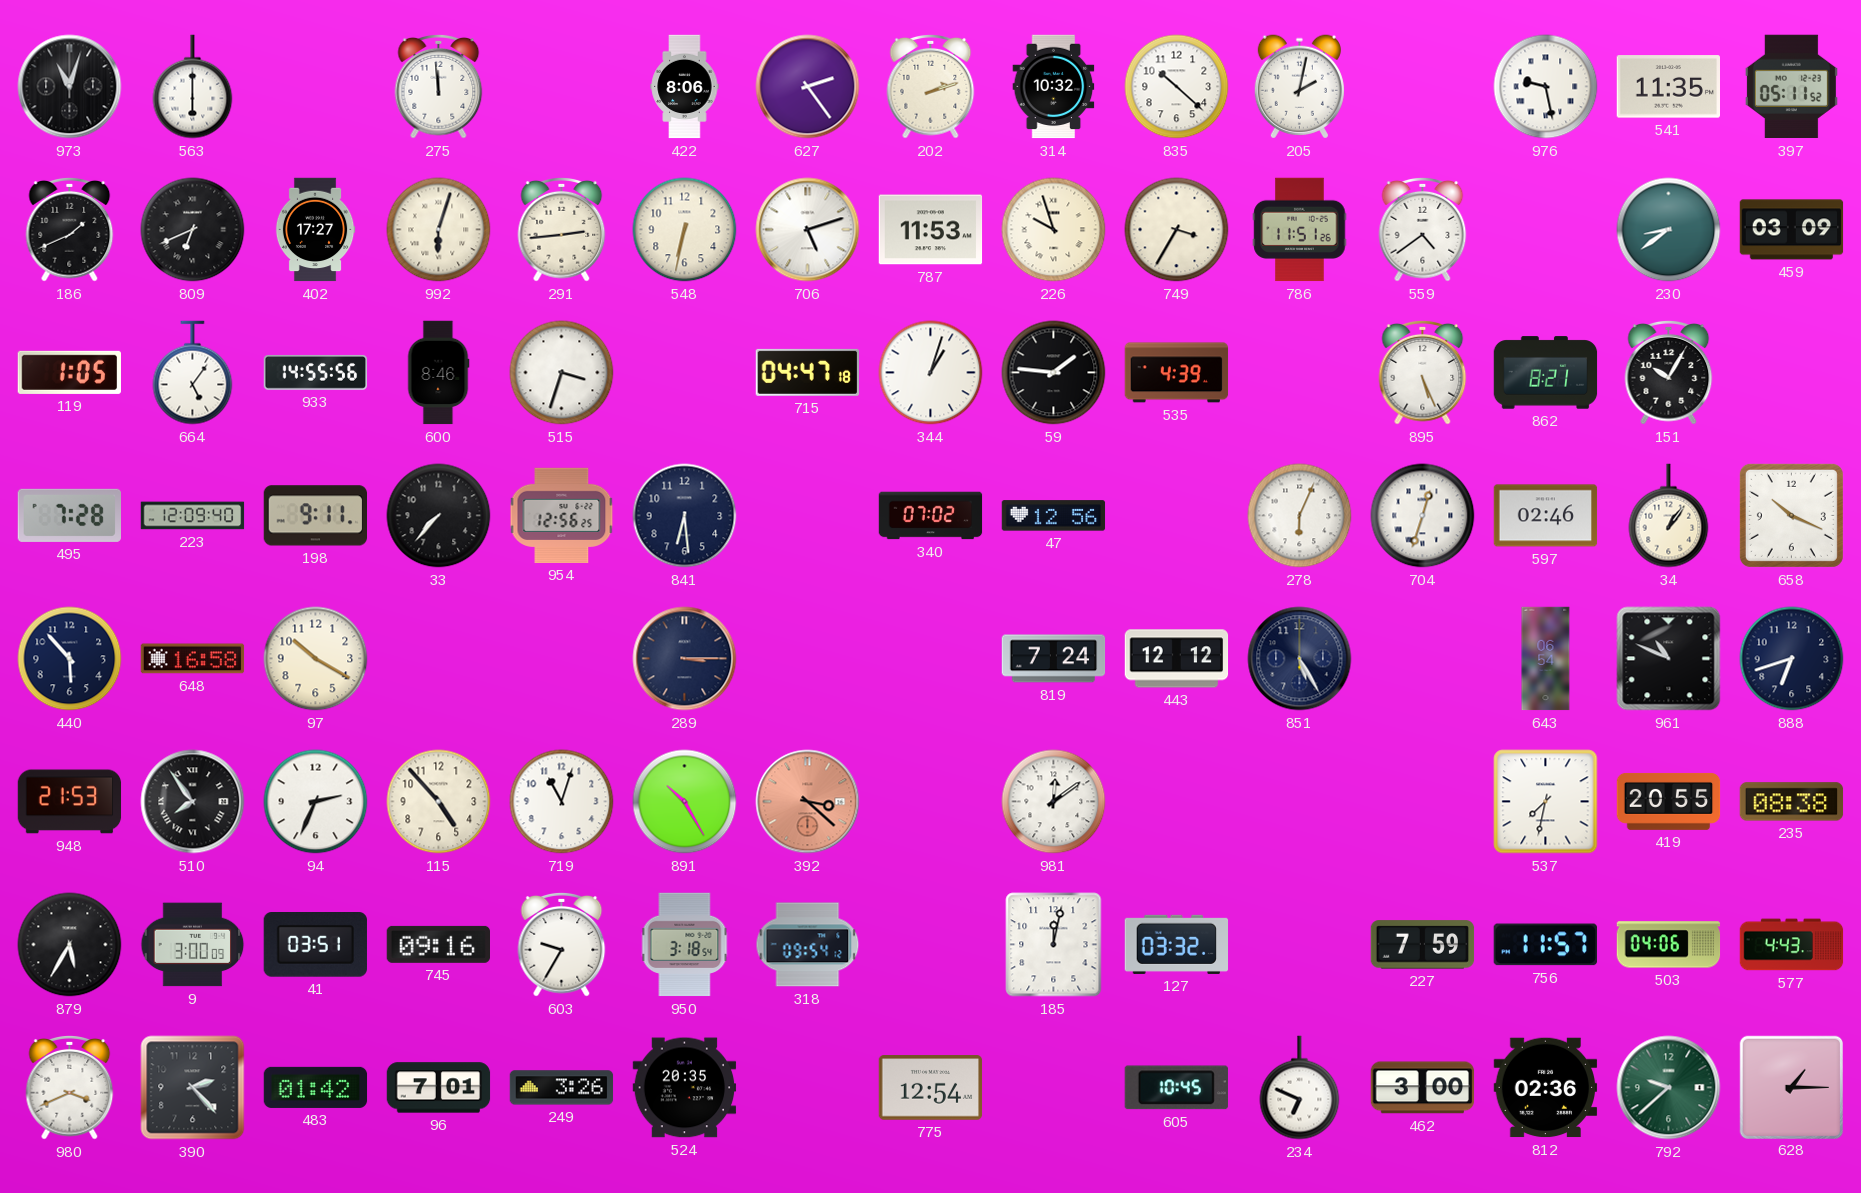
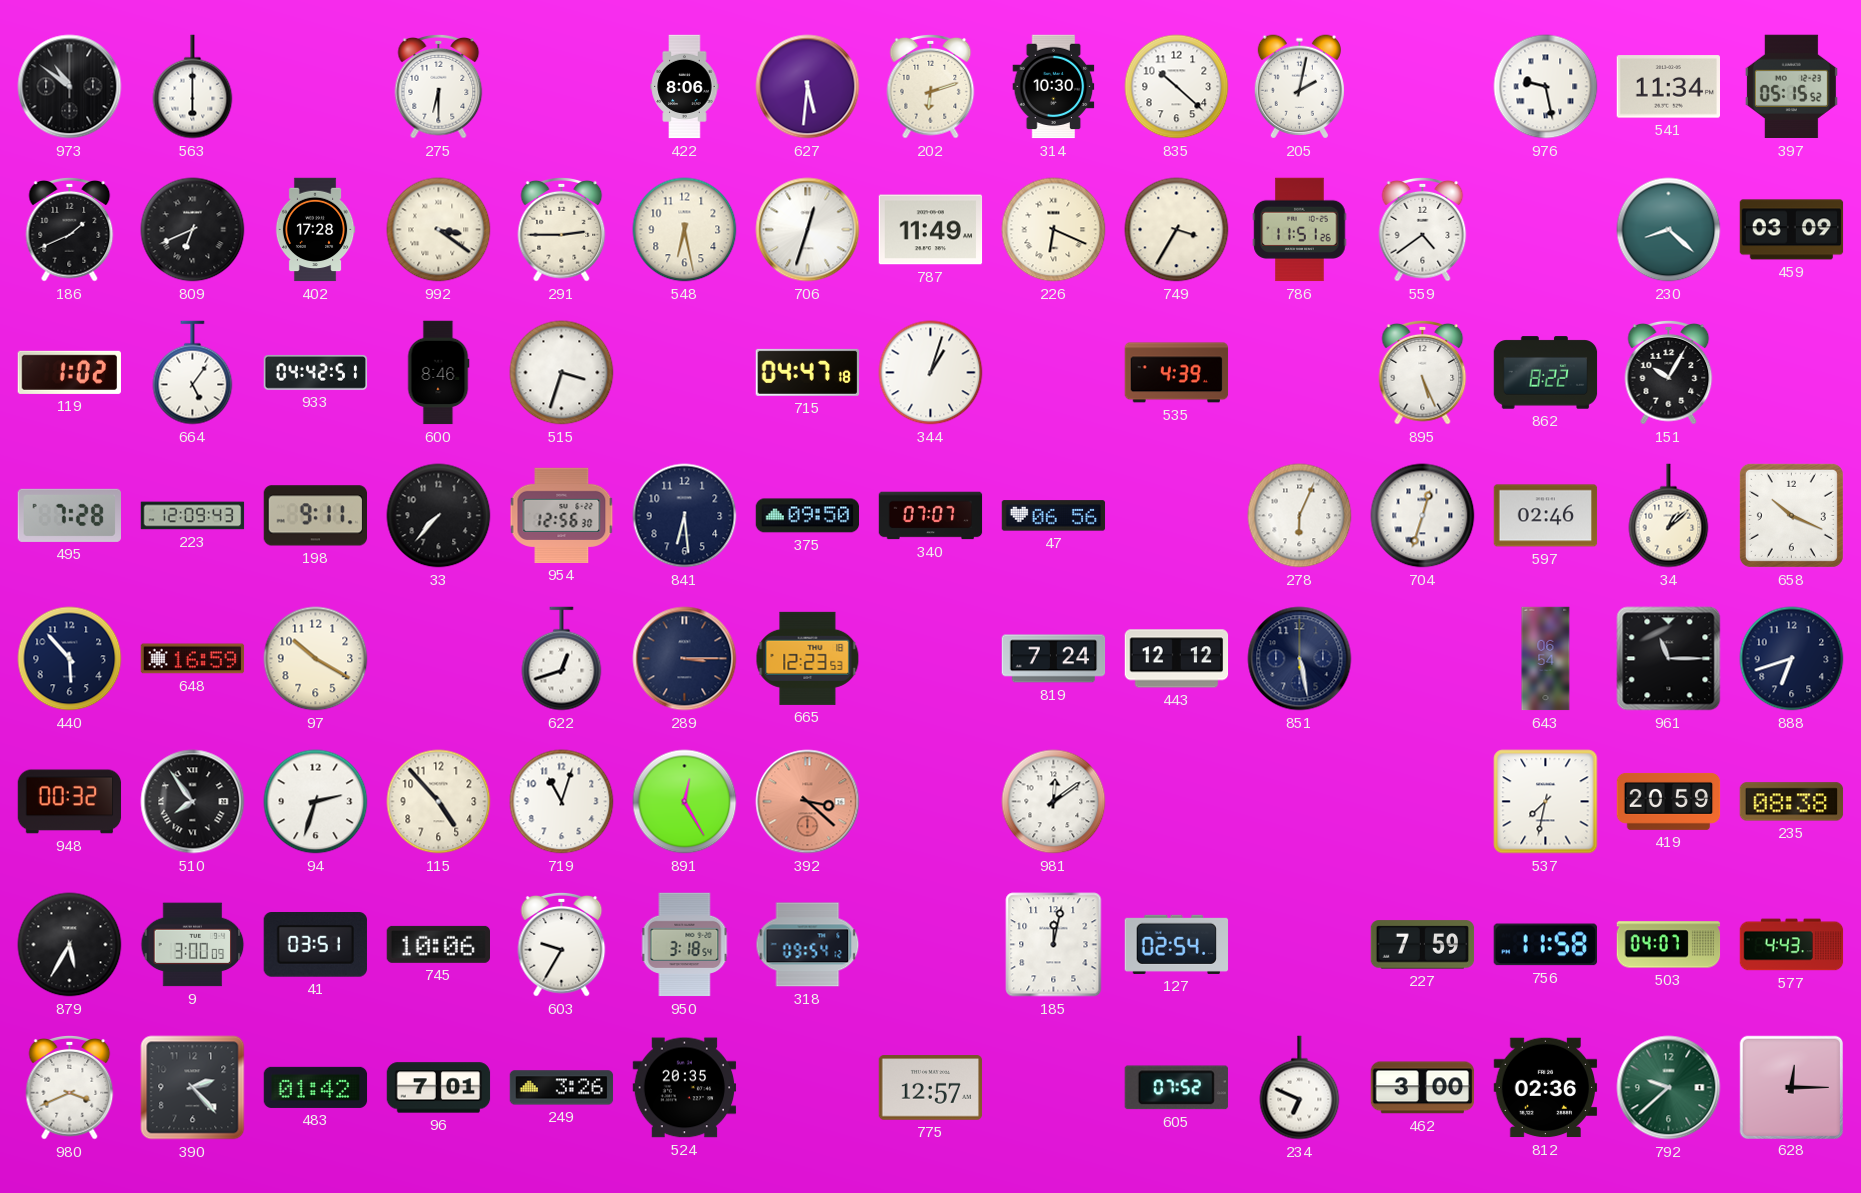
973: 11:03 -> 10:51
275: 11:59 -> 6:30
627: 2:24 -> 5:31
202: 2:12 -> 6:12
314: 10:32 -> 10:30
541: 11:35 -> 11:34
397: 05:11 -> 05:15
402: 17:27 -> 17:28
992: 6:03 -> 3:21
291: 2:44 -> 2:45
548: 6:32 -> 6:28
706: 5:12 -> 12:33
787: 11:53 -> 11:49
226: 9:57 -> 6:19
230: 8:39 -> 8:22
119: 1:05 -> 1:02
933: 14:55 -> 04:42
59: 1:46 -> none
862: 8:21 -> 8:22
223: 12:09:40 -> 12:09:43
954: 12:56:25 -> 12:56:30
375: none -> 09:50
340: 07:02 -> 07:07
47: 12:56 -> 06:56
34: 1:06 -> 1:08
648: 16:58 -> 16:59
622: none -> 12:42
665: none -> 12:23
851: 5:25 -> 5:28
961: 10:49 -> 11:15
948: 21:53 -> 00:32
94: 2:34 -> 2:33
891: 10:25 -> 12:25
419: 20:55 -> 20:59
745: 09:16 -> 10:06
127: 03:32 -> 02:54
756: 11:57 -> 11:58
503: 04:06 -> 04:07
775: 12:54 -> 12:57
605: 10:45 -> 07:52
628: 1:15 -> 12:15
